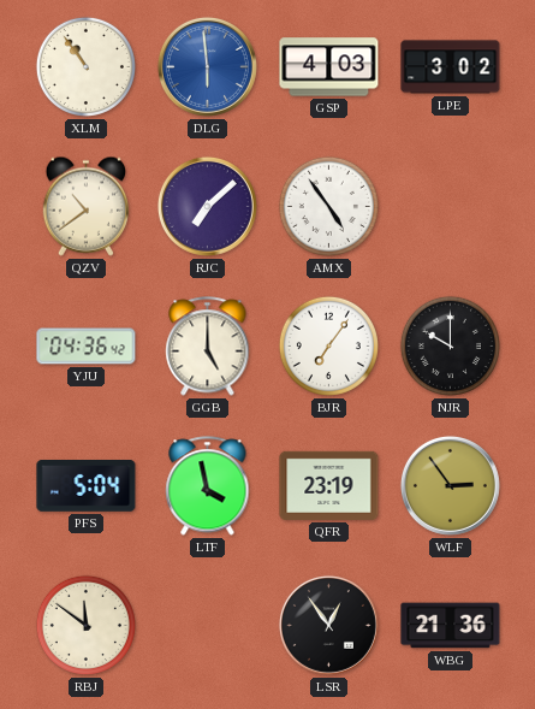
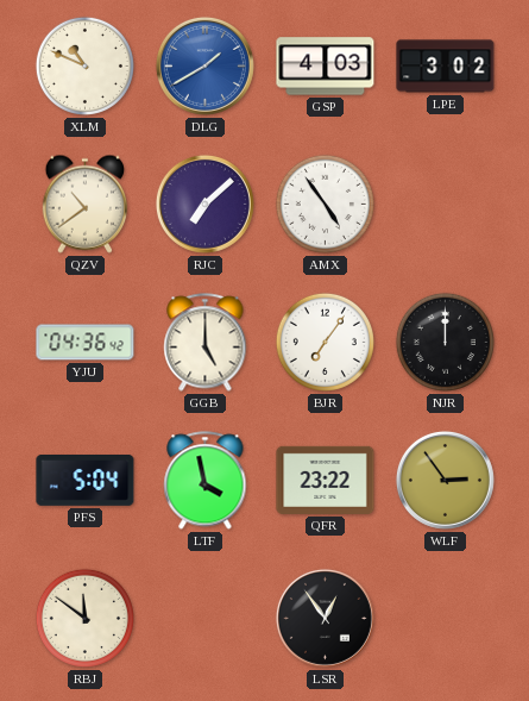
XLM: 10:54 -> 10:49
DLG: 5:59 -> 1:40
NJR: 10:00 -> 12:00
QFR: 23:19 -> 23:22
WBG: 21:36 -> none
